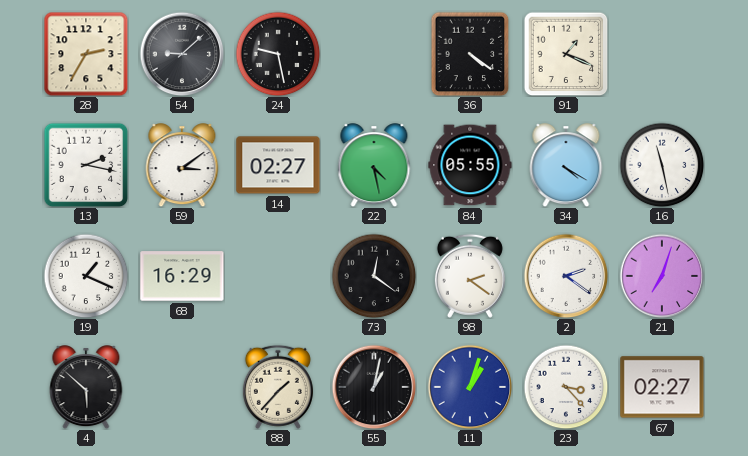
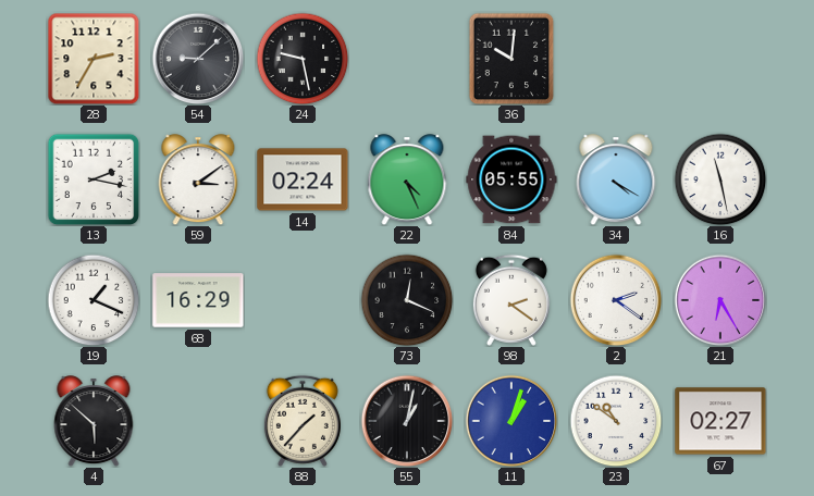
36: 4:21 -> 10:01
91: 1:19 -> none
14: 02:27 -> 02:24
22: 4:28 -> 4:26
73: 12:21 -> 12:19
21: 7:03 -> 6:25
23: 3:23 -> 10:51
